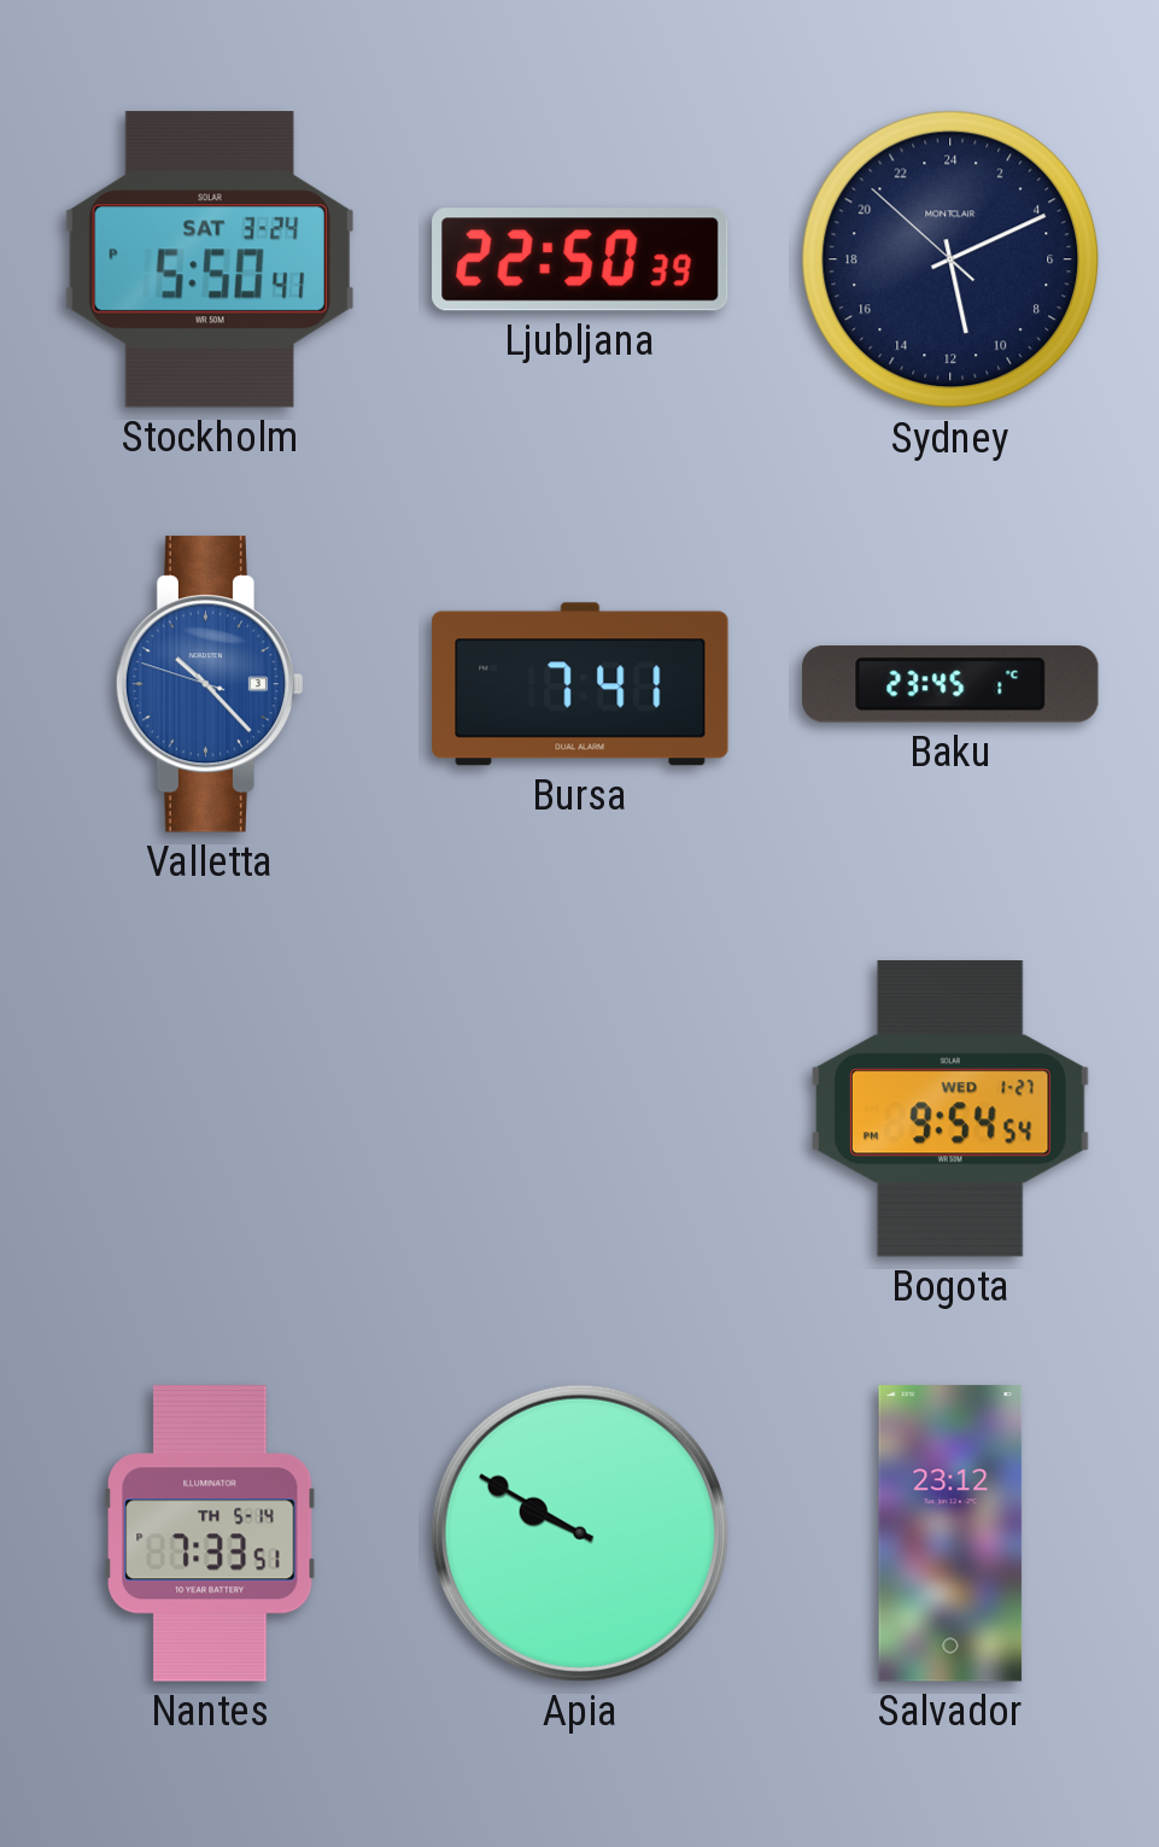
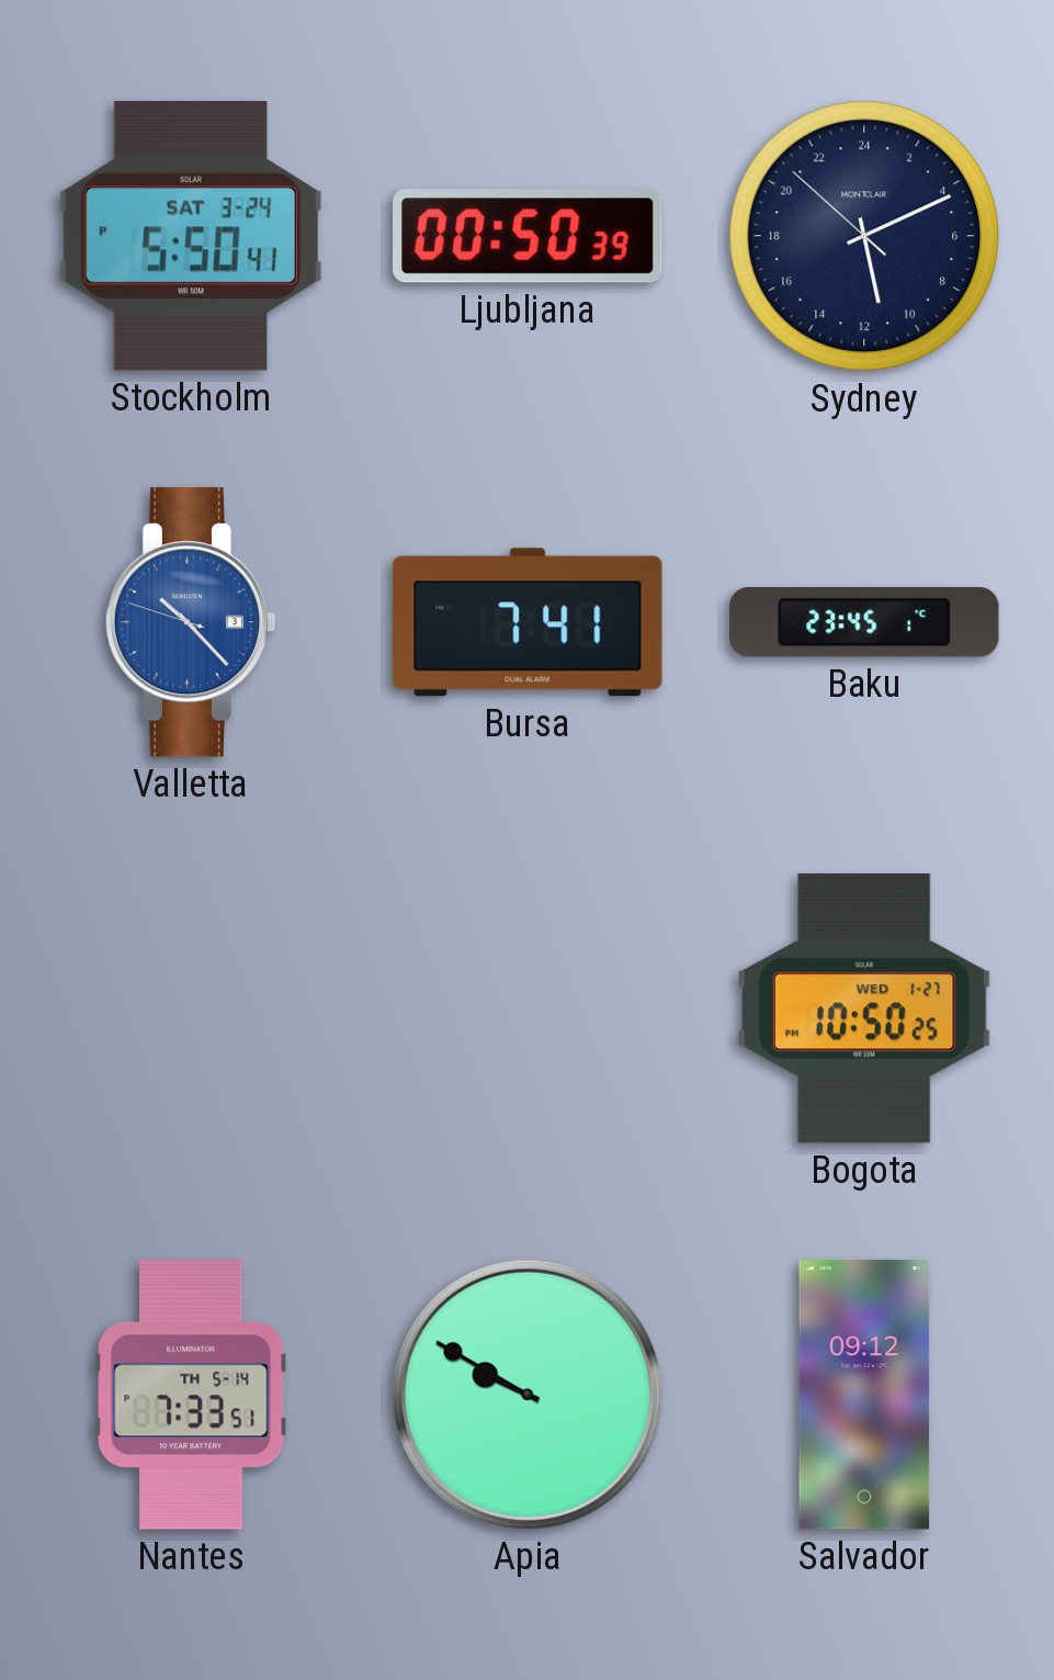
Ljubljana: 22:50 -> 00:50
Bogota: 9:54 -> 10:50
Salvador: 23:12 -> 09:12
